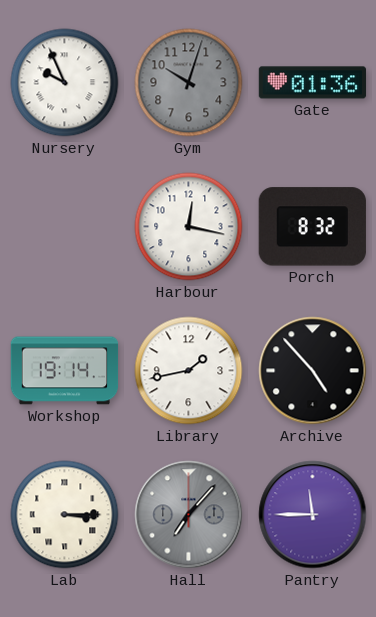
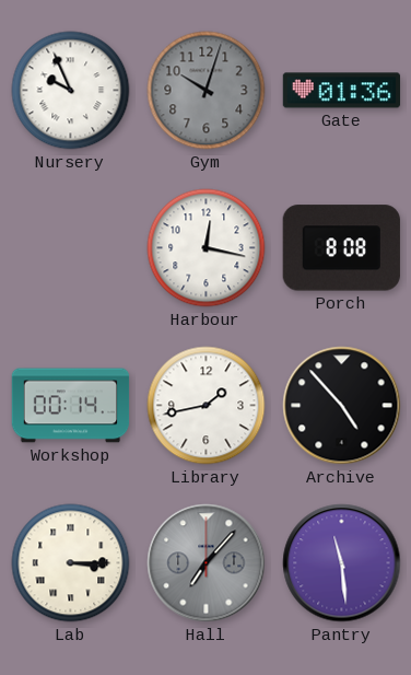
Porch: 8:32 -> 8:08
Workshop: 19:14 -> 00:14
Pantry: 11:45 -> 11:29
